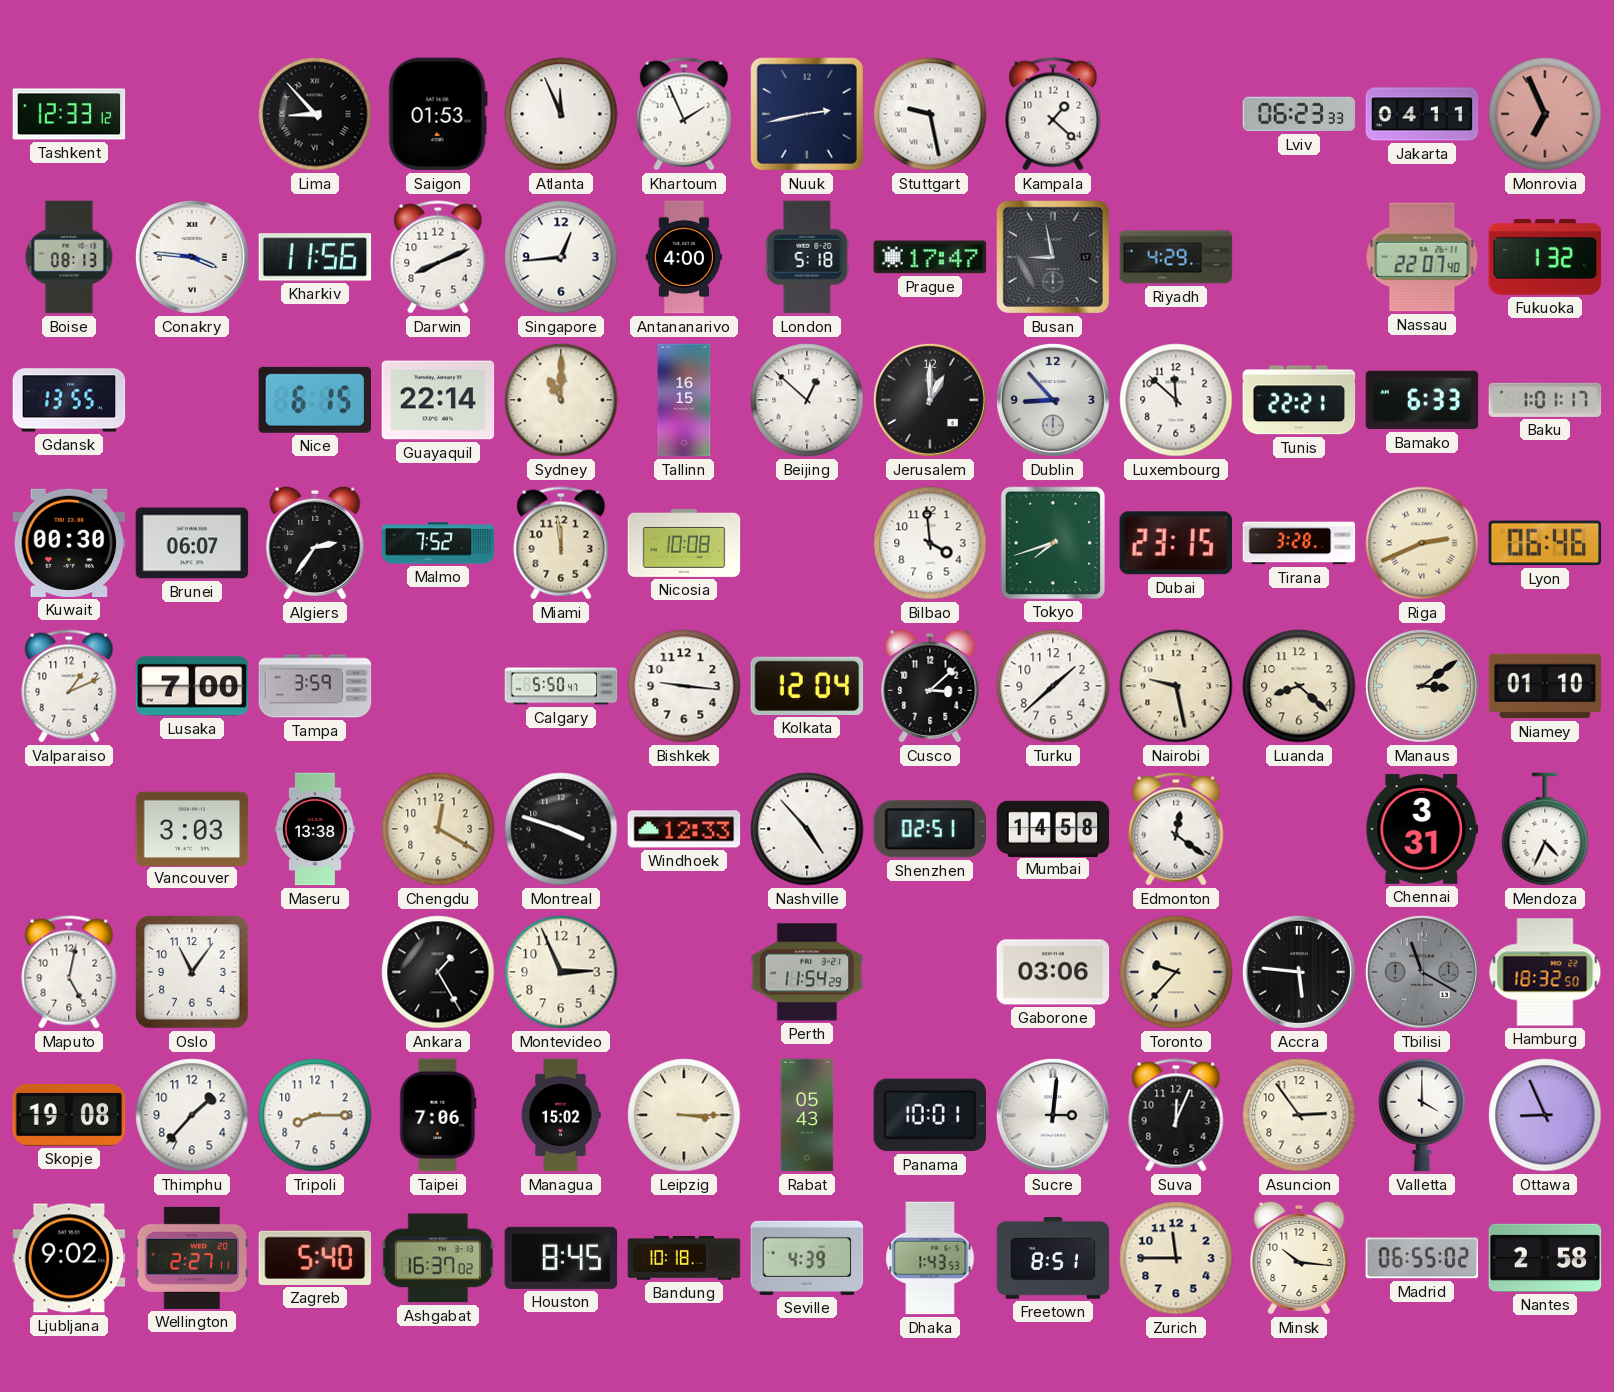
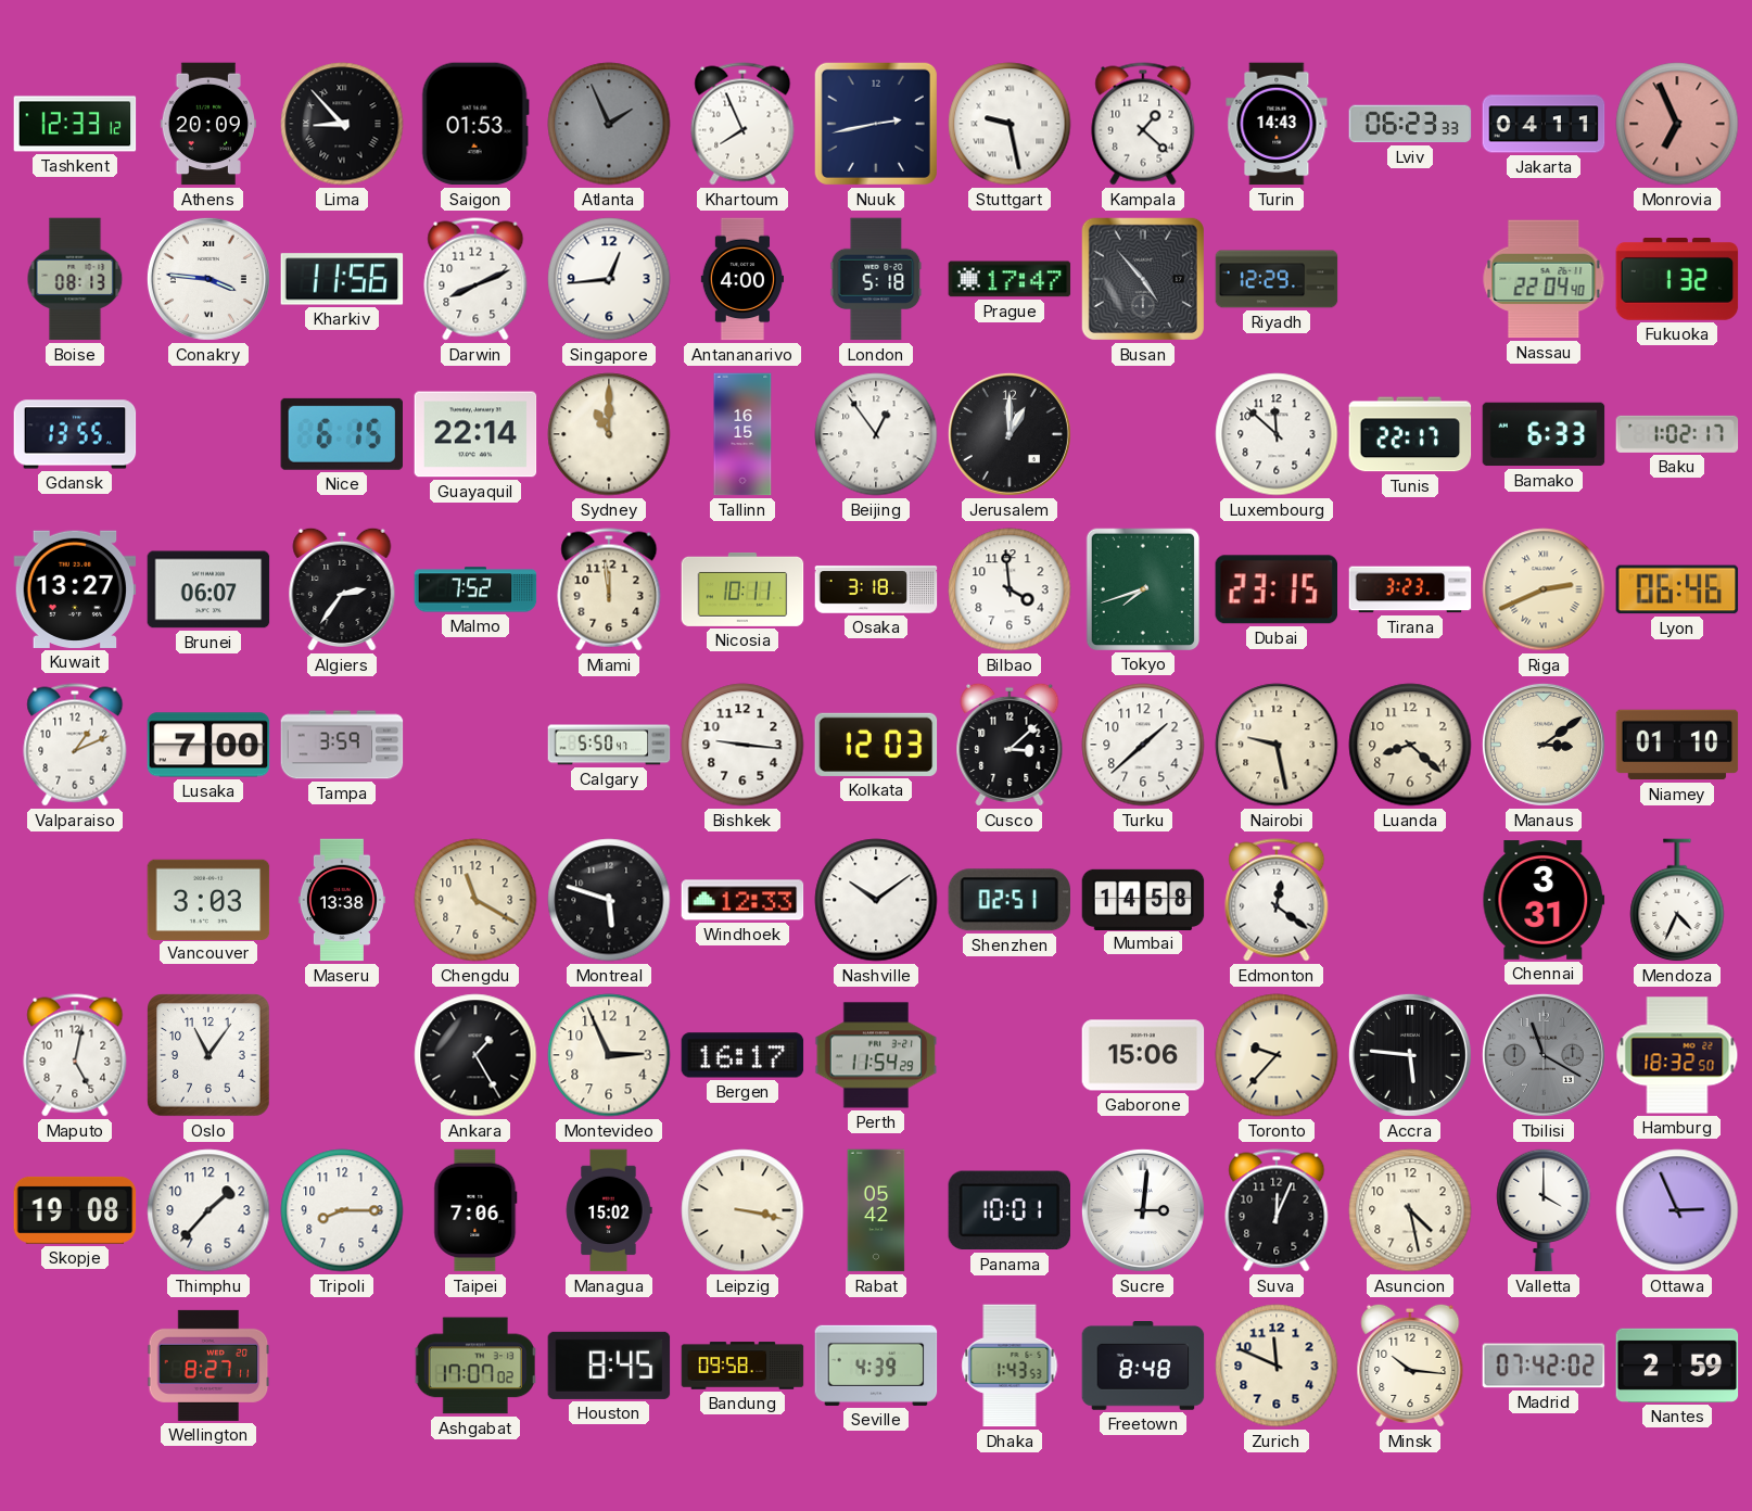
Athens: none -> 20:09
Atlanta: 11:56 -> 1:56
Atlanta dial: white -> grey
Khartoum: 1:56 -> 7:56
Turin: none -> 14:43
Busan: 8:58 -> 4:53
Riyadh: 4:29 -> 12:29
Nassau: 22:07 -> 22:04
Beijing: 12:52 -> 12:54
Dublin: 8:53 -> none
Tunis: 22:21 -> 22:17
Baku: 1:01 -> 1:02
Kuwait: 00:30 -> 13:27
Nicosia: 10:08 -> 10:11
Osaka: none -> 3:18
Tirana: 3:28 -> 3:23
Kolkata: 12:04 -> 12:03
Chengdu: 12:20 -> 11:20
Montreal: 3:48 -> 5:48
Nashville: 4:53 -> 10:09
Bergen: none -> 16:17
Gaborone: 03:06 -> 15:06
Leipzig: 3:15 -> 3:17
Rabat: 05:43 -> 05:42
Asuncion: 2:54 -> 4:28
Ottawa: 8:56 -> 2:56
Ljubljana: 9:02 -> none
Wellington: 2:27 -> 8:27
Zagreb: 5:40 -> none
Ashgabat: 16:37 -> 17:07
Bandung: 10:18 -> 09:58
Freetown: 8:51 -> 8:48
Zurich: 11:45 -> 11:49
Madrid: 06:55 -> 07:42
Nantes: 2:58 -> 2:59
